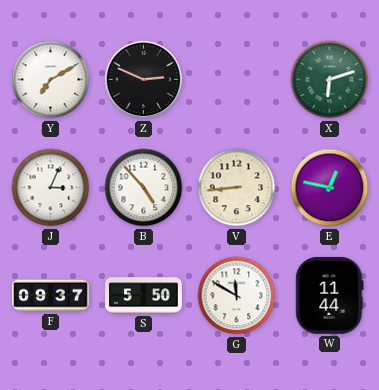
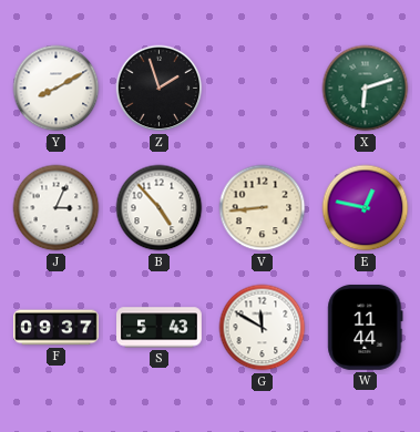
Y: 7:10 -> 8:10
Z: 2:49 -> 1:57
S: 5:50 -> 5:43
